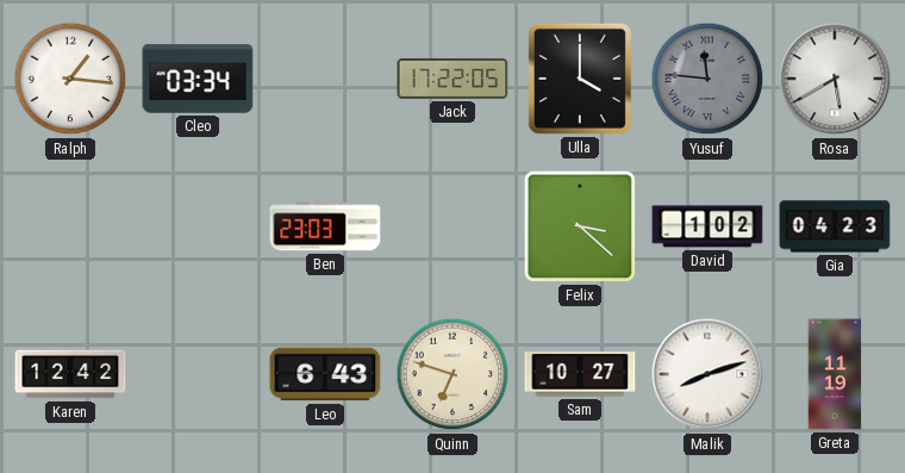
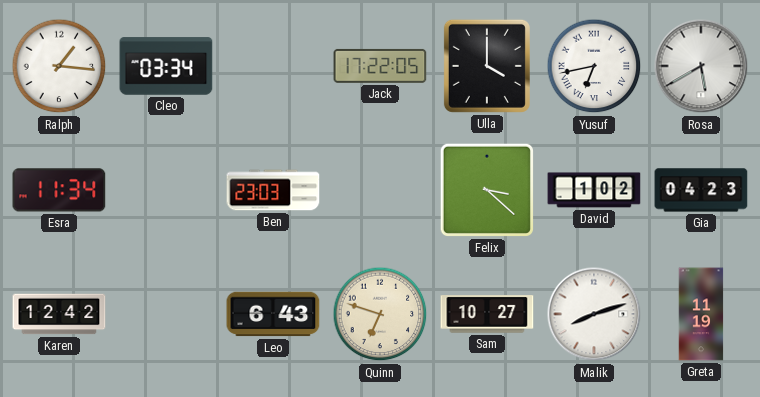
Yusuf: 11:46 -> 6:43
Yusuf dial: grey -> white
Esra: none -> 11:34
